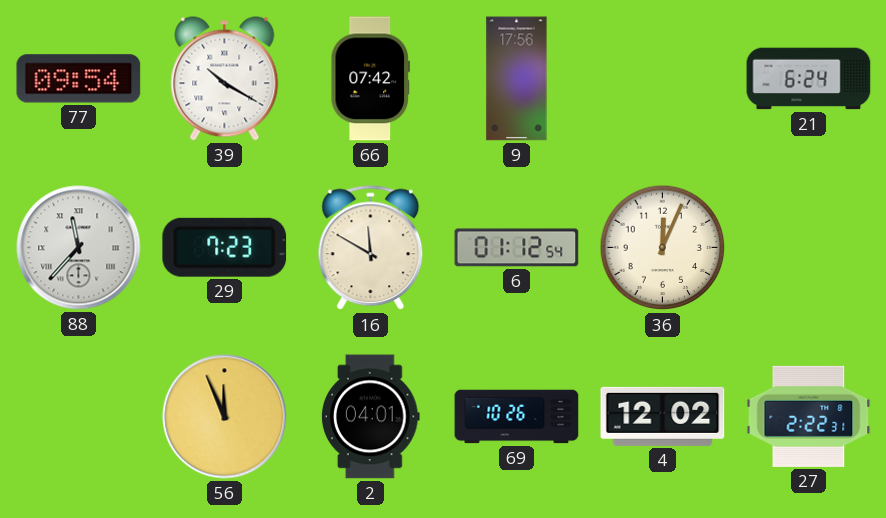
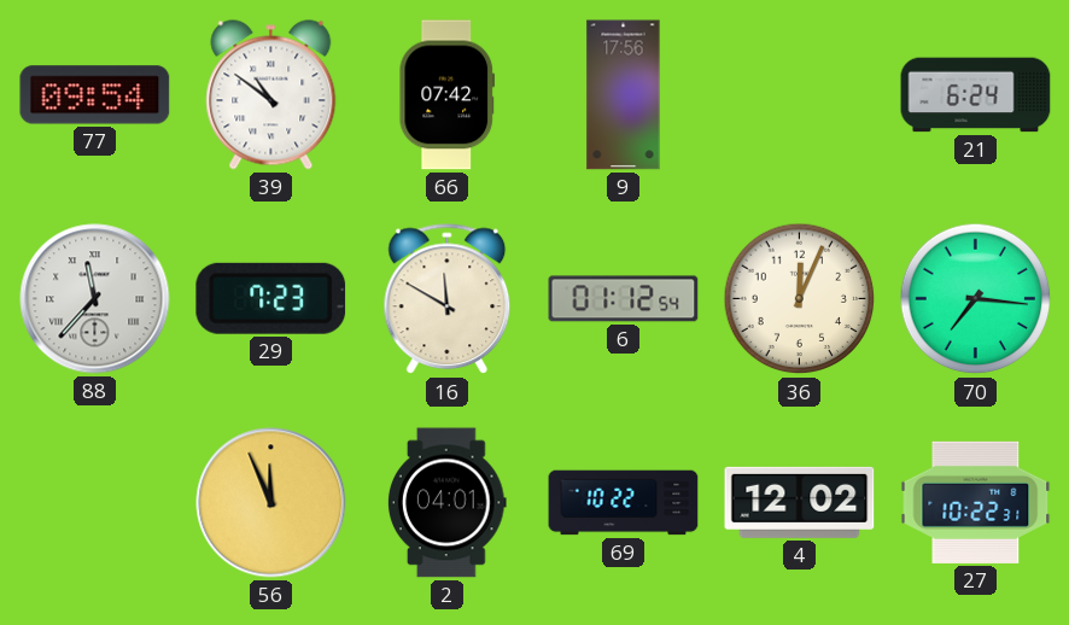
39: 10:20 -> 10:51
70: none -> 7:16
69: 10:26 -> 10:22
27: 2:22 -> 10:22
